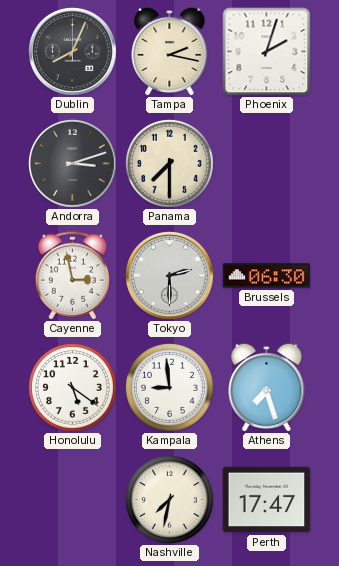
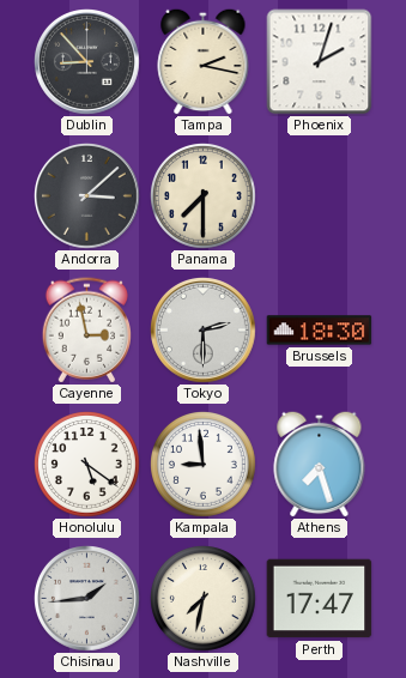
Dublin: 8:04 -> 8:53
Andorra: 3:12 -> 3:08
Brussels: 06:30 -> 18:30
Chisinau: none -> 1:44
